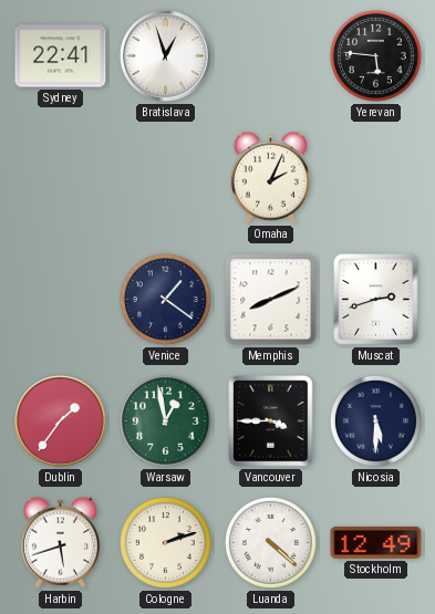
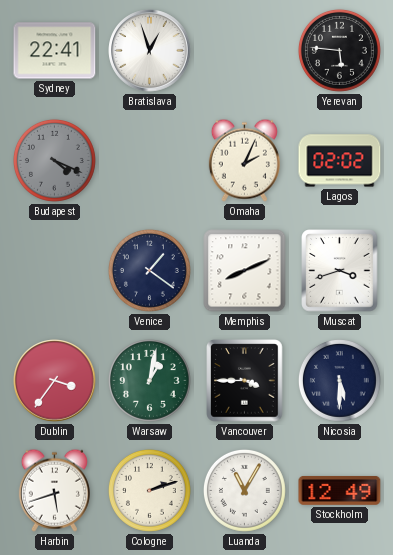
Budapest: none -> 4:19
Lagos: none -> 02:02
Muscat: 2:42 -> 3:42
Dublin: 1:36 -> 3:36
Warsaw: 12:58 -> 1:02
Luanda: 4:22 -> 11:05
